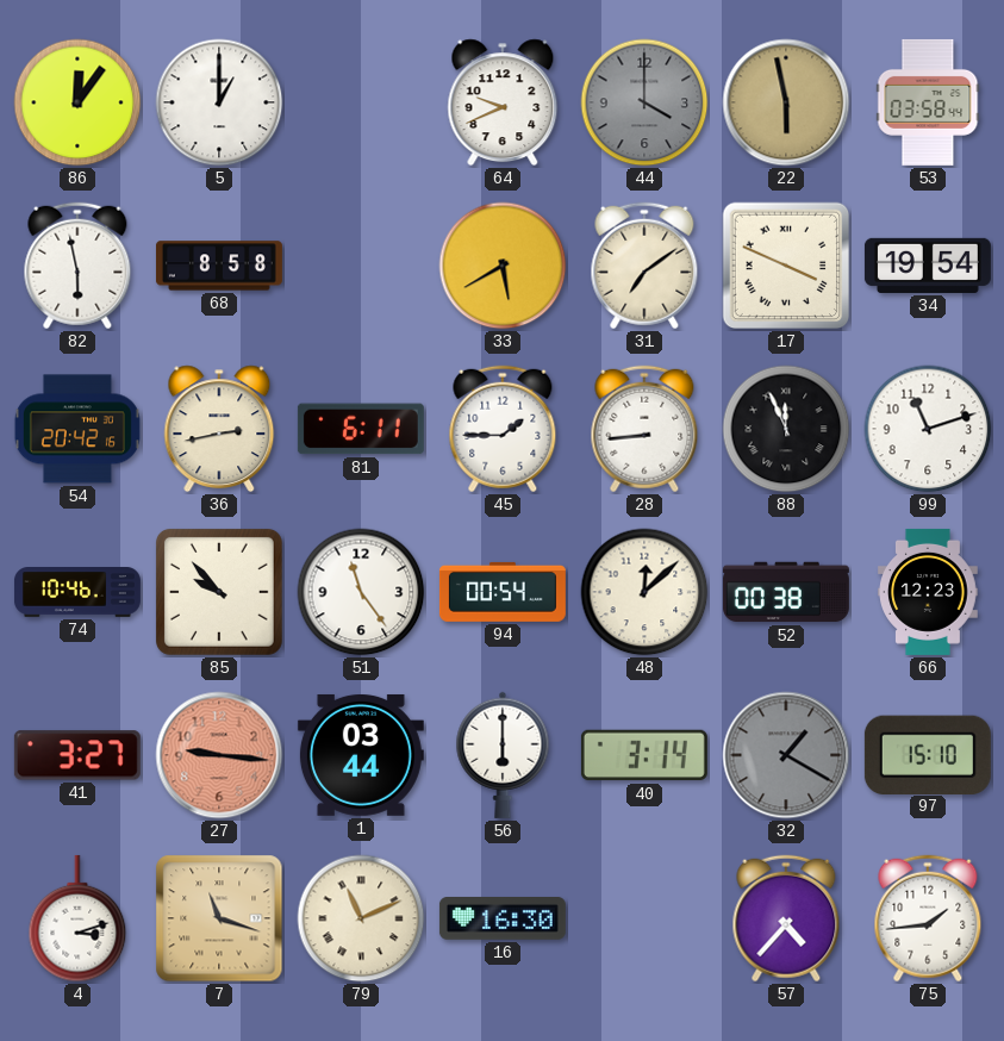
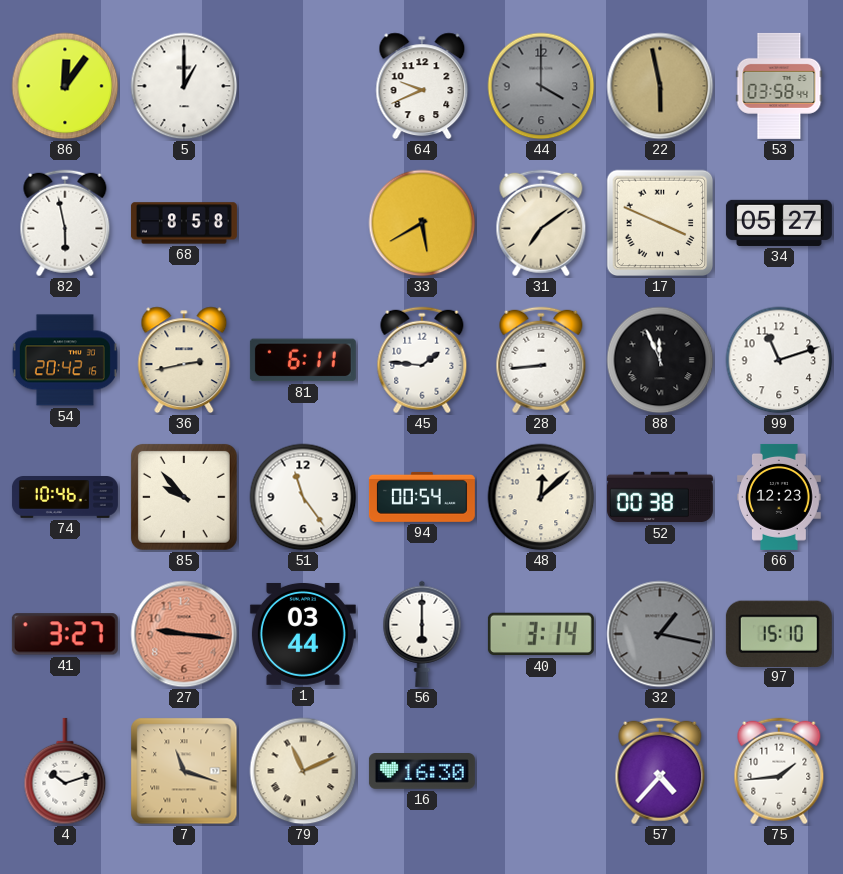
34: 19:54 -> 05:27
45: 1:45 -> 1:46
32: 1:20 -> 1:17
4: 3:12 -> 10:12
